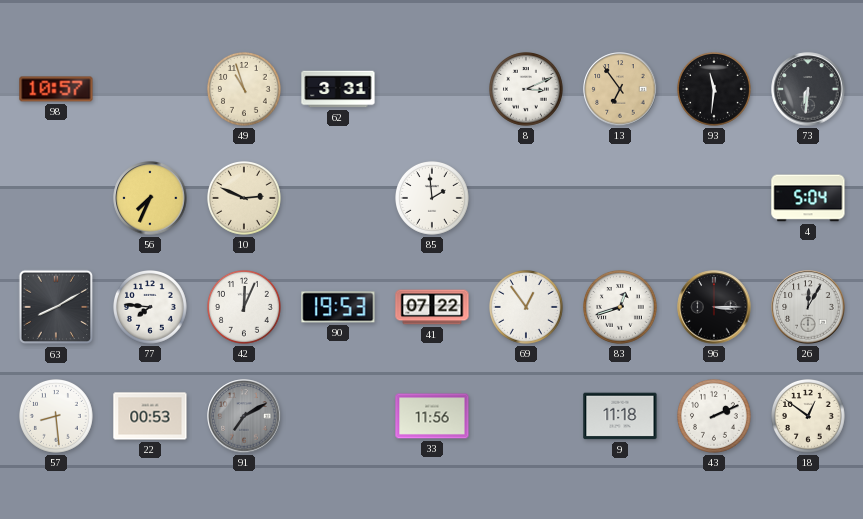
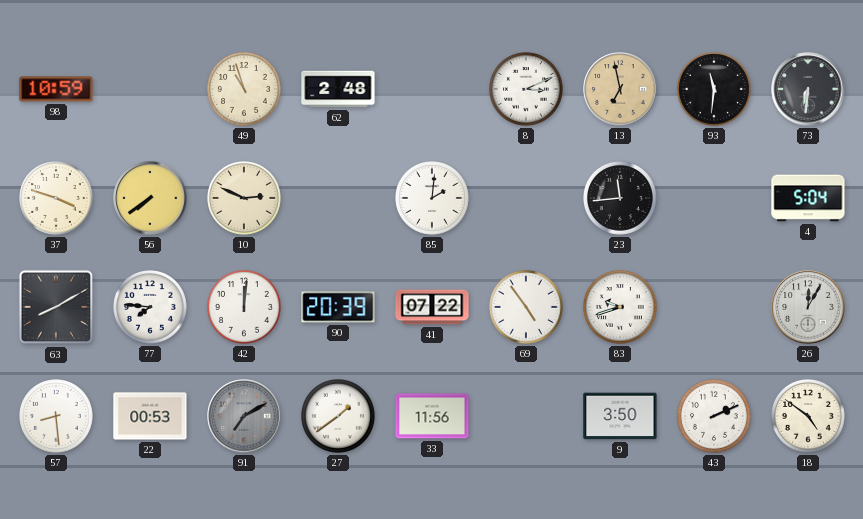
98: 10:57 -> 10:59
62: 3:31 -> 2:48
13: 6:54 -> 6:58
37: none -> 3:48
56: 7:34 -> 7:39
85: 1:59 -> 2:01
23: none -> 11:44
42: 12:04 -> 12:01
90: 19:53 -> 20:39
69: 12:54 -> 4:54
83: 12:42 -> 9:42
96: 3:15 -> none
27: none -> 1:39
9: 11:18 -> 3:50
18: 12:51 -> 4:51
